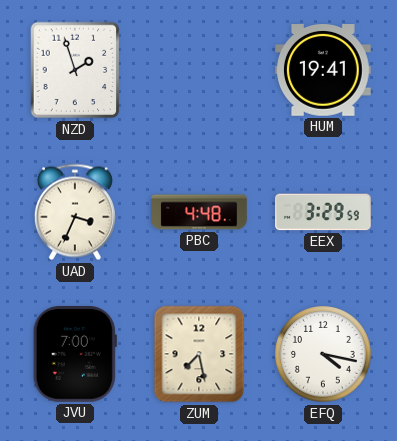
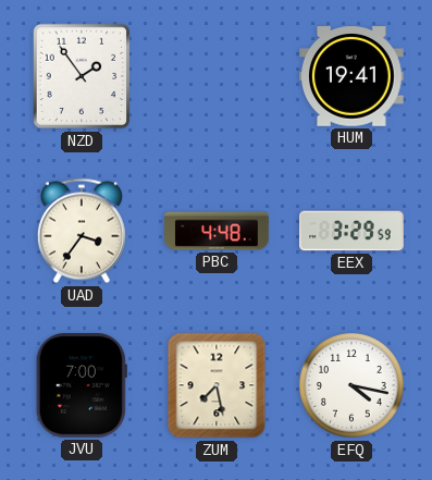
NZD: 1:57 -> 1:54
UAD: 3:34 -> 3:36
